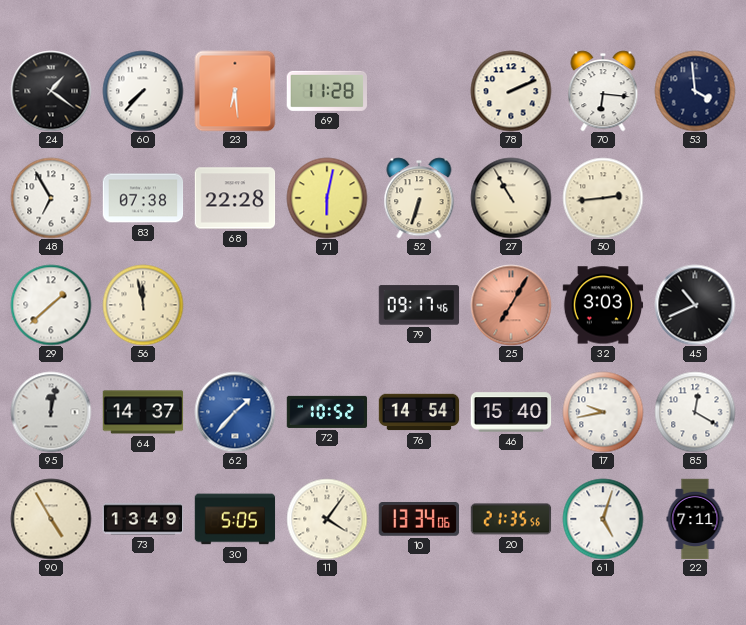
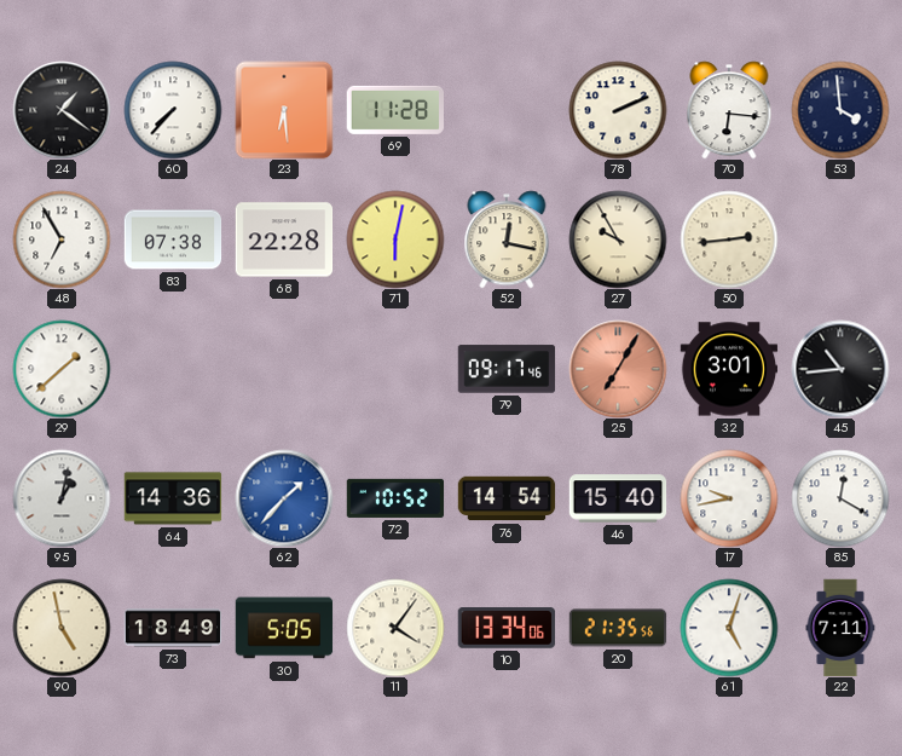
52: 6:33 -> 12:17
27: 10:55 -> 9:55
56: 11:58 -> none
32: 3:03 -> 3:01
45: 10:41 -> 10:44
95: 12:02 -> 1:02
64: 14:37 -> 14:36
90: 4:55 -> 4:58
73: 13:49 -> 18:49
